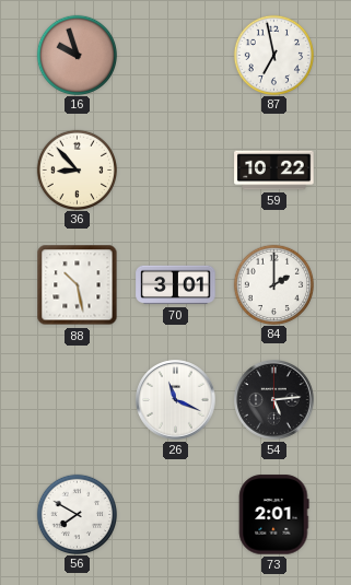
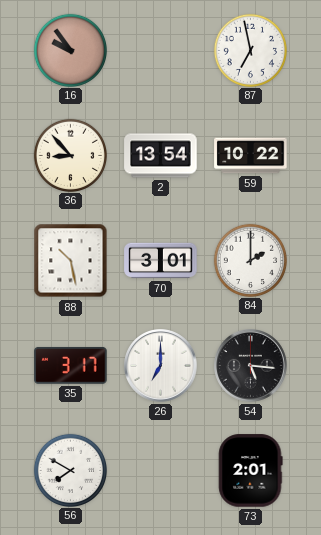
16: 9:57 -> 9:54
2: none -> 13:54
35: none -> 3:17
26: 11:19 -> 7:00
54: 5:14 -> 5:16
